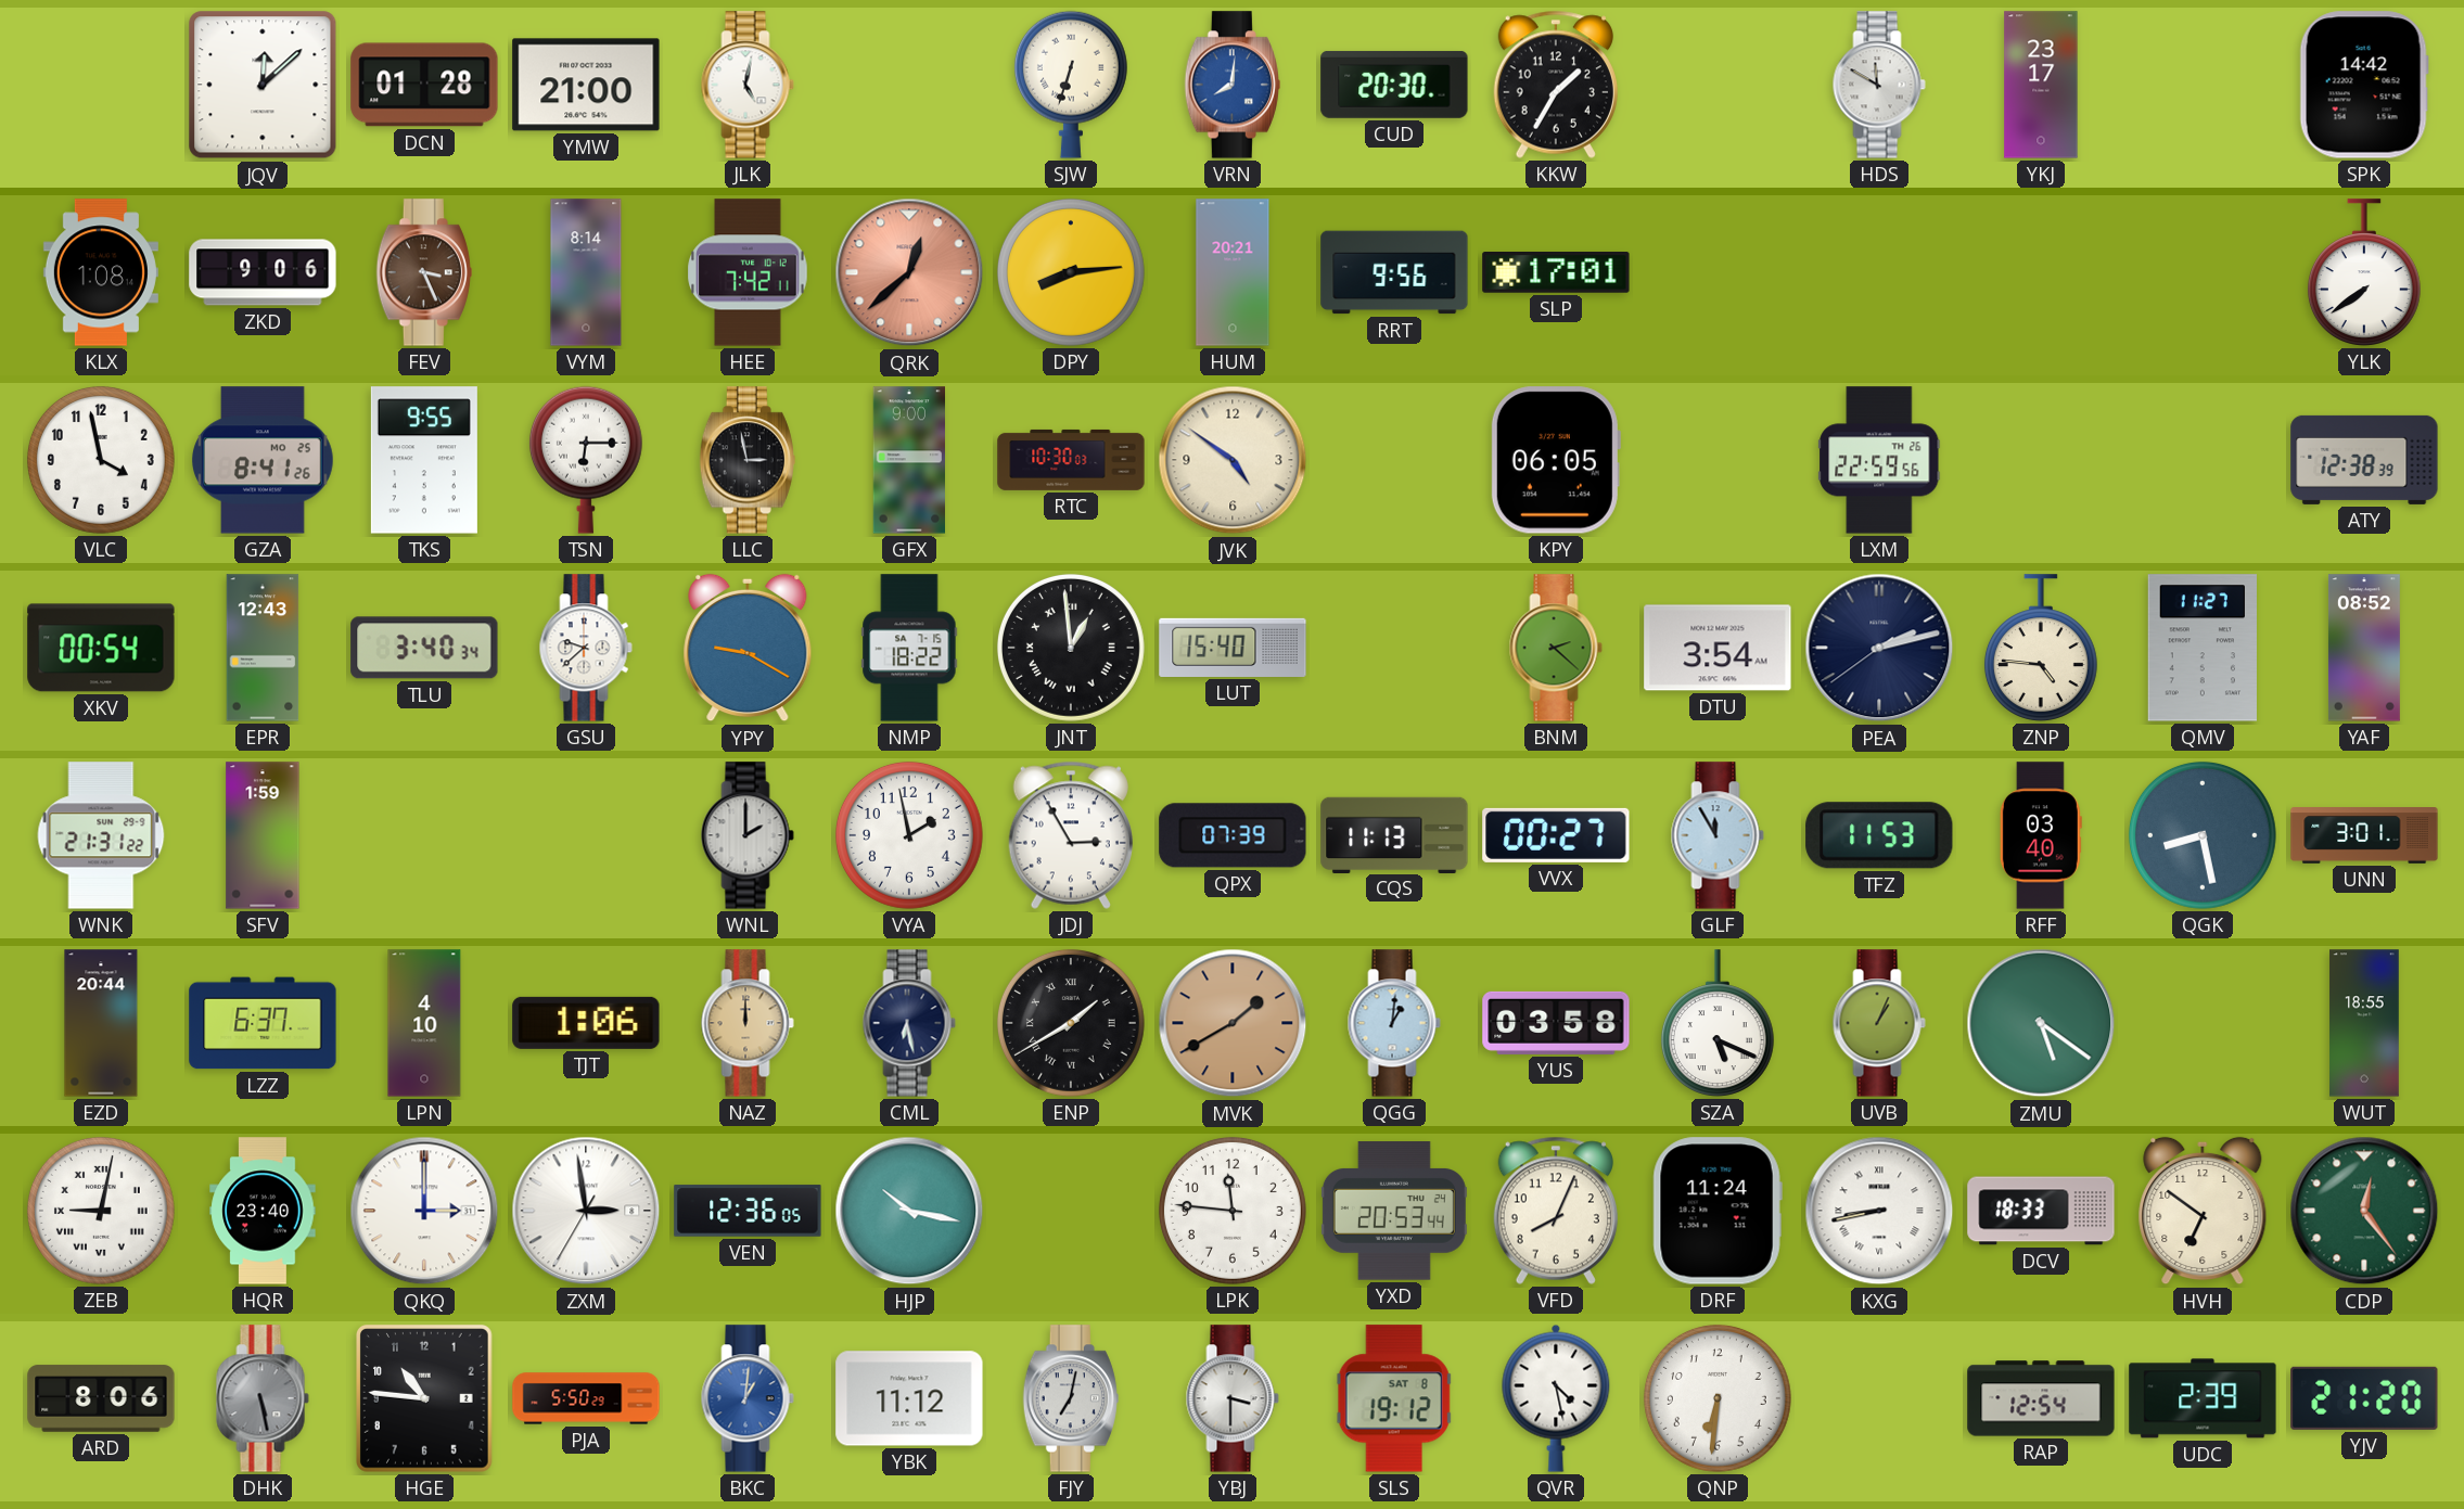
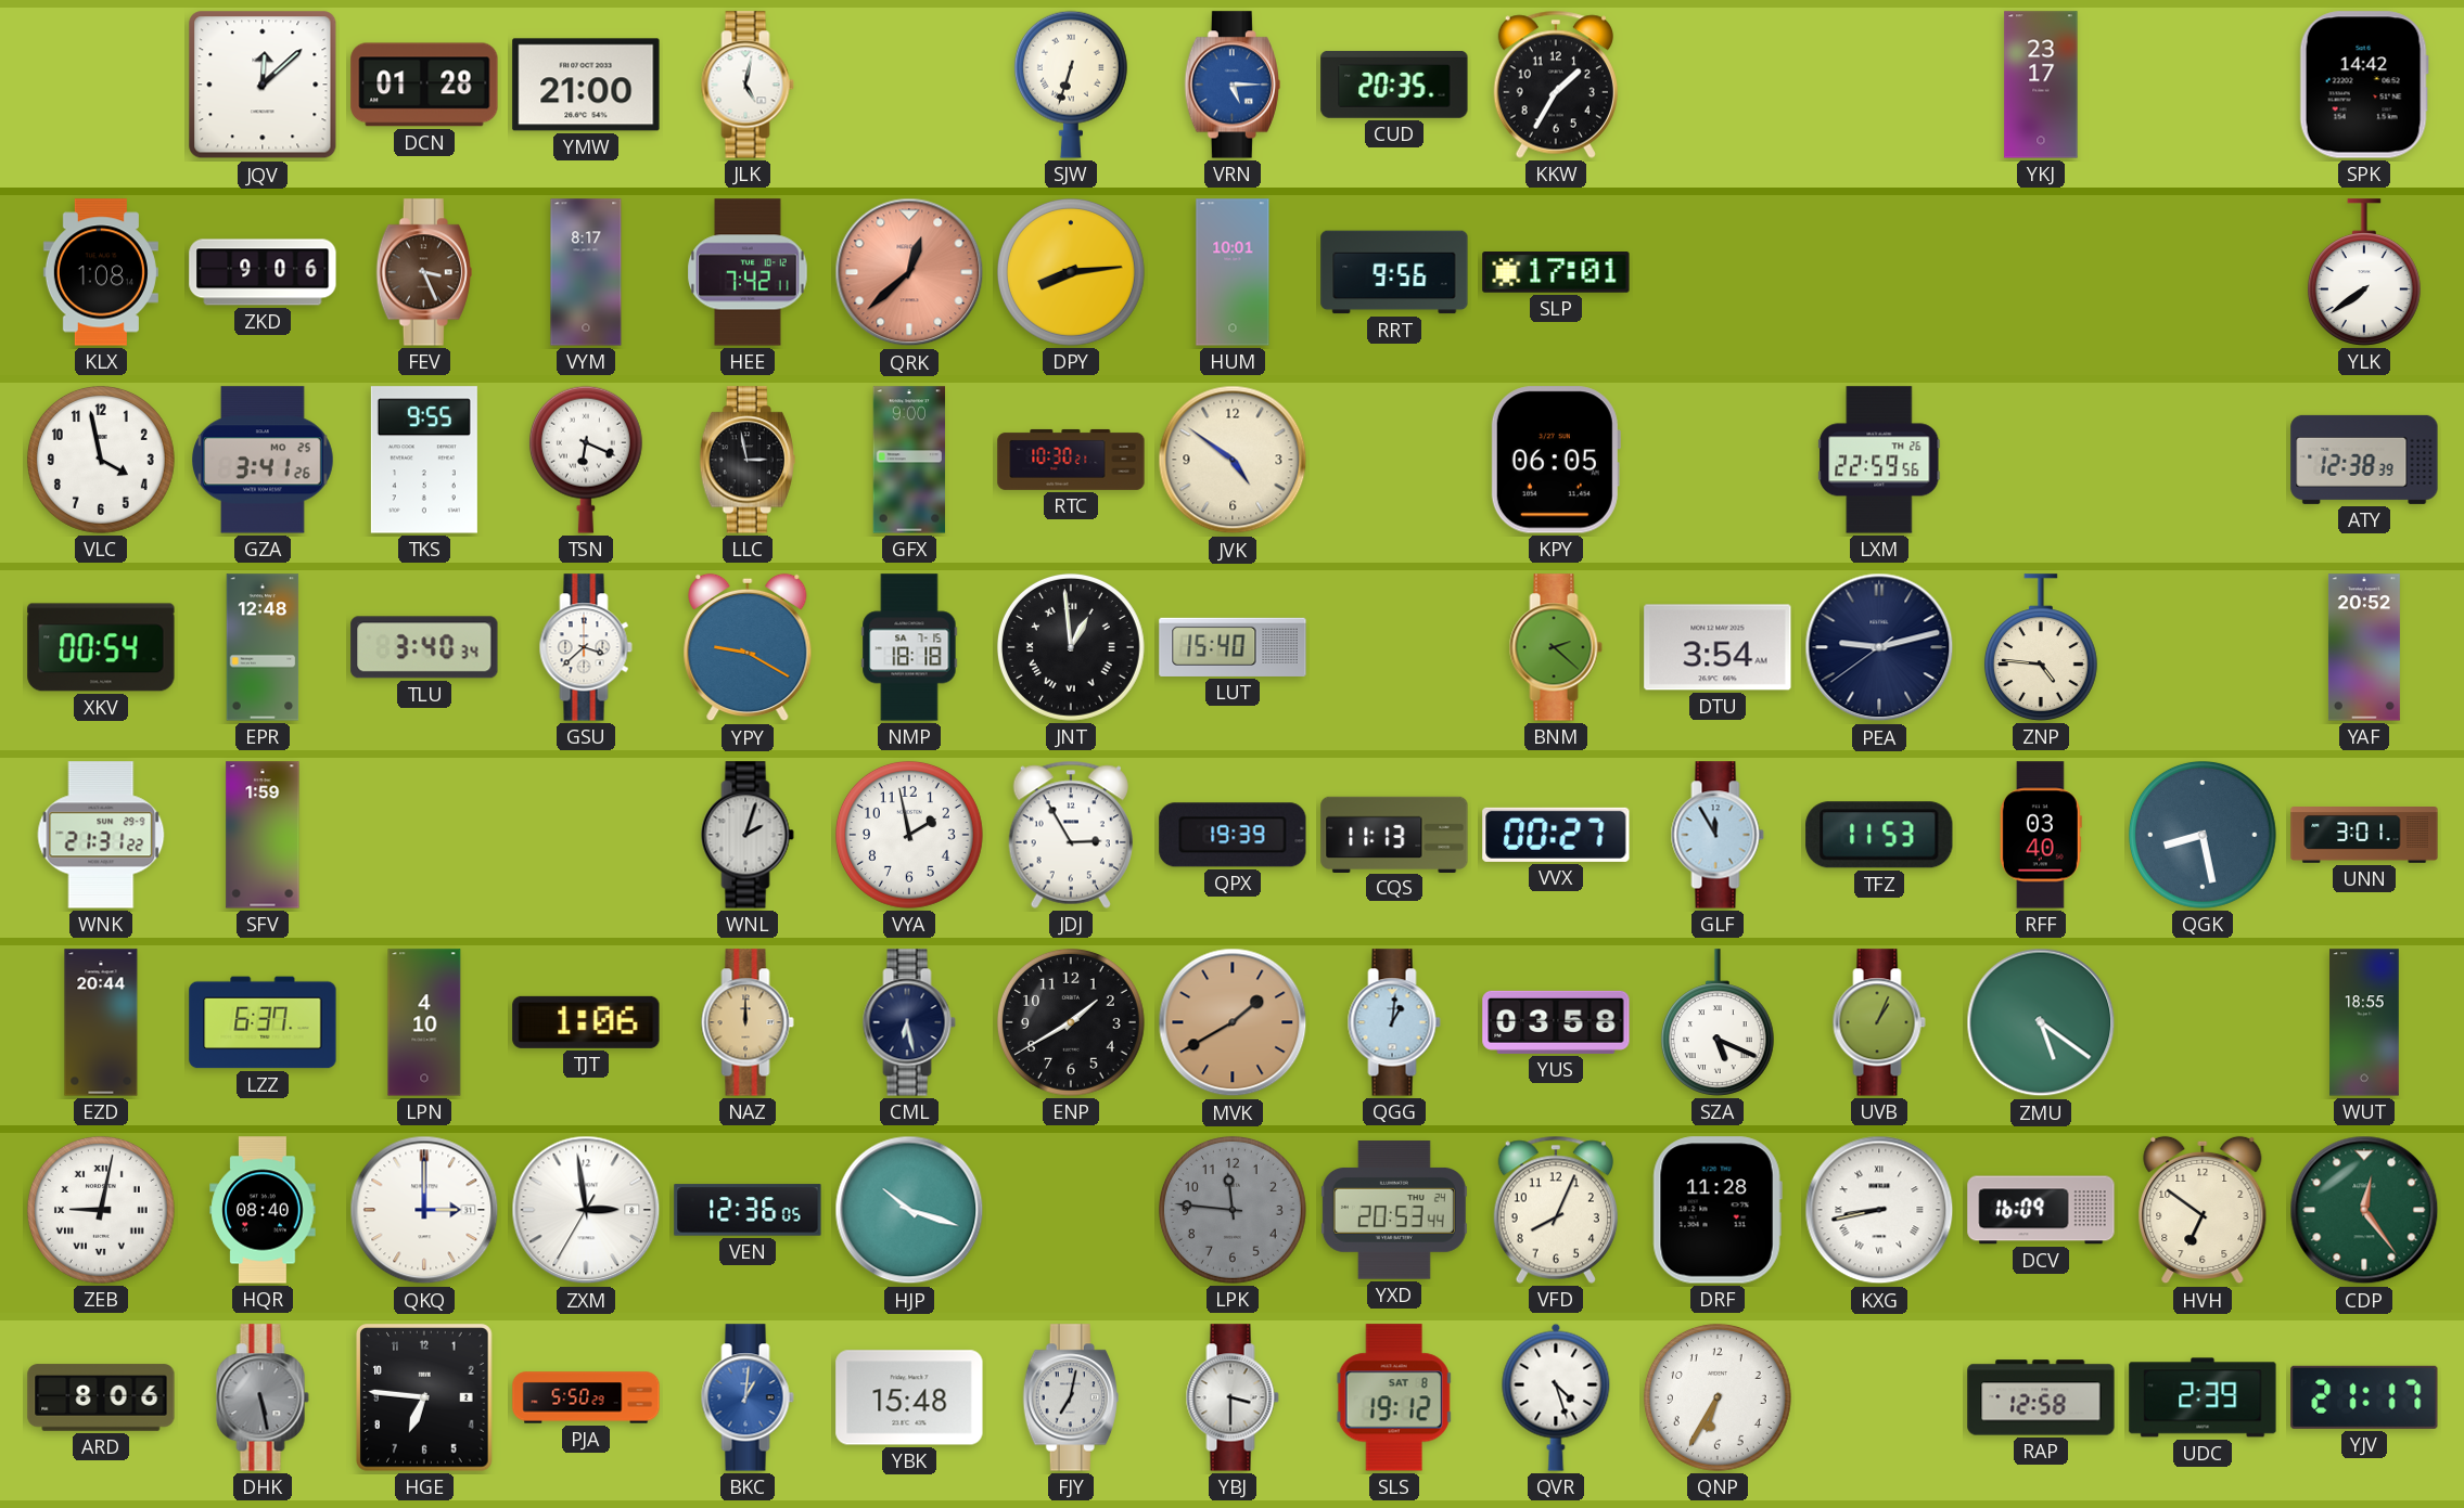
VRN: 8:01 -> 5:15
CUD: 20:30 -> 20:35
HDS: 11:50 -> none
VYM: 8:14 -> 8:17
HUM: 20:21 -> 10:01
GZA: 8:41 -> 3:41
TSN: 6:15 -> 6:19
RTC: 10:30:03 -> 10:30:21
EPR: 12:43 -> 12:48
GSU: 9:38 -> 3:38
NMP: 18:22 -> 18:18
PEA: 2:12 -> 9:12
QMV: 11:27 -> none
YAF: 08:52 -> 20:52
WNL: 2:00 -> 2:03
QPX: 07:39 -> 19:39
ENP numerals: Roman -> Arabic
HQR: 23:40 -> 08:40
HJP: 10:17 -> 10:18
LPK dial: white -> grey
DRF: 11:24 -> 11:28
DCV: 18:33 -> 16:09
HGE: 10:46 -> 6:46
YBK: 11:12 -> 15:48
QVR: 4:28 -> 4:27
QNP: 6:31 -> 6:35
RAP: 12:54 -> 12:58
YJV: 21:20 -> 21:17
